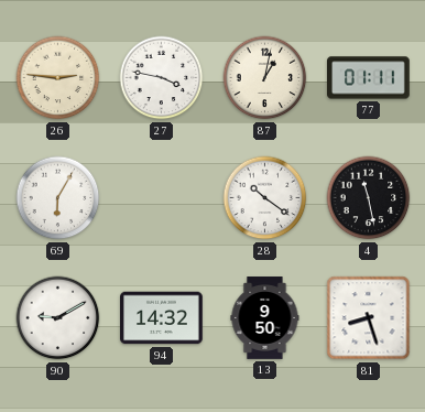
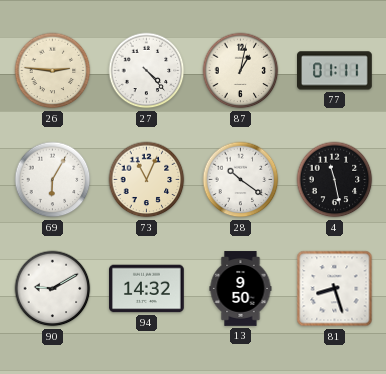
27: 3:47 -> 4:23
73: none -> 11:04
